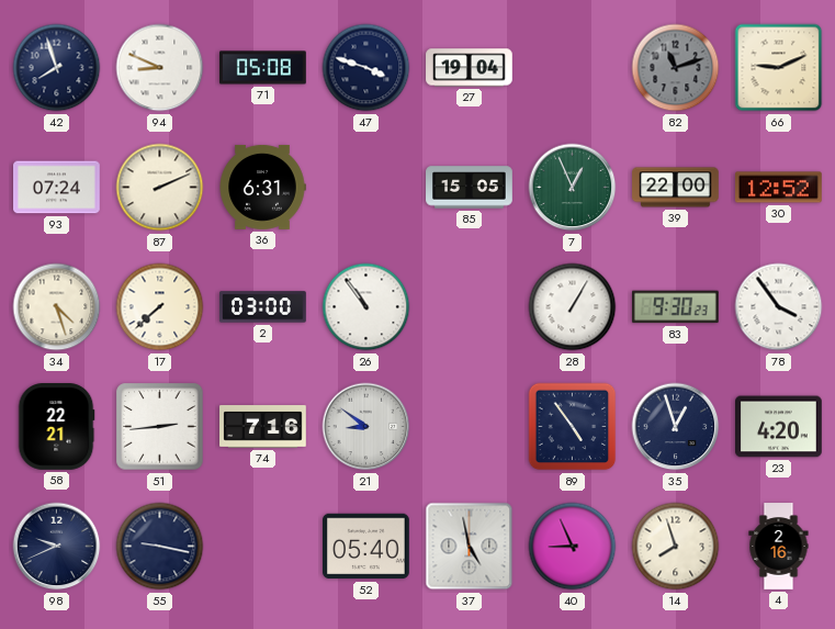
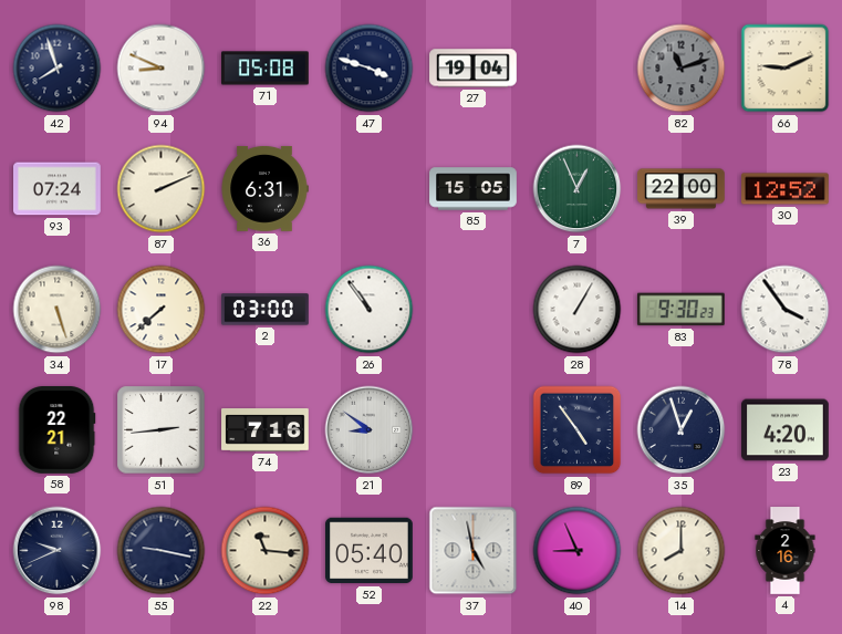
34: 4:27 -> 5:27
22: none -> 11:16
14: 7:57 -> 8:00
